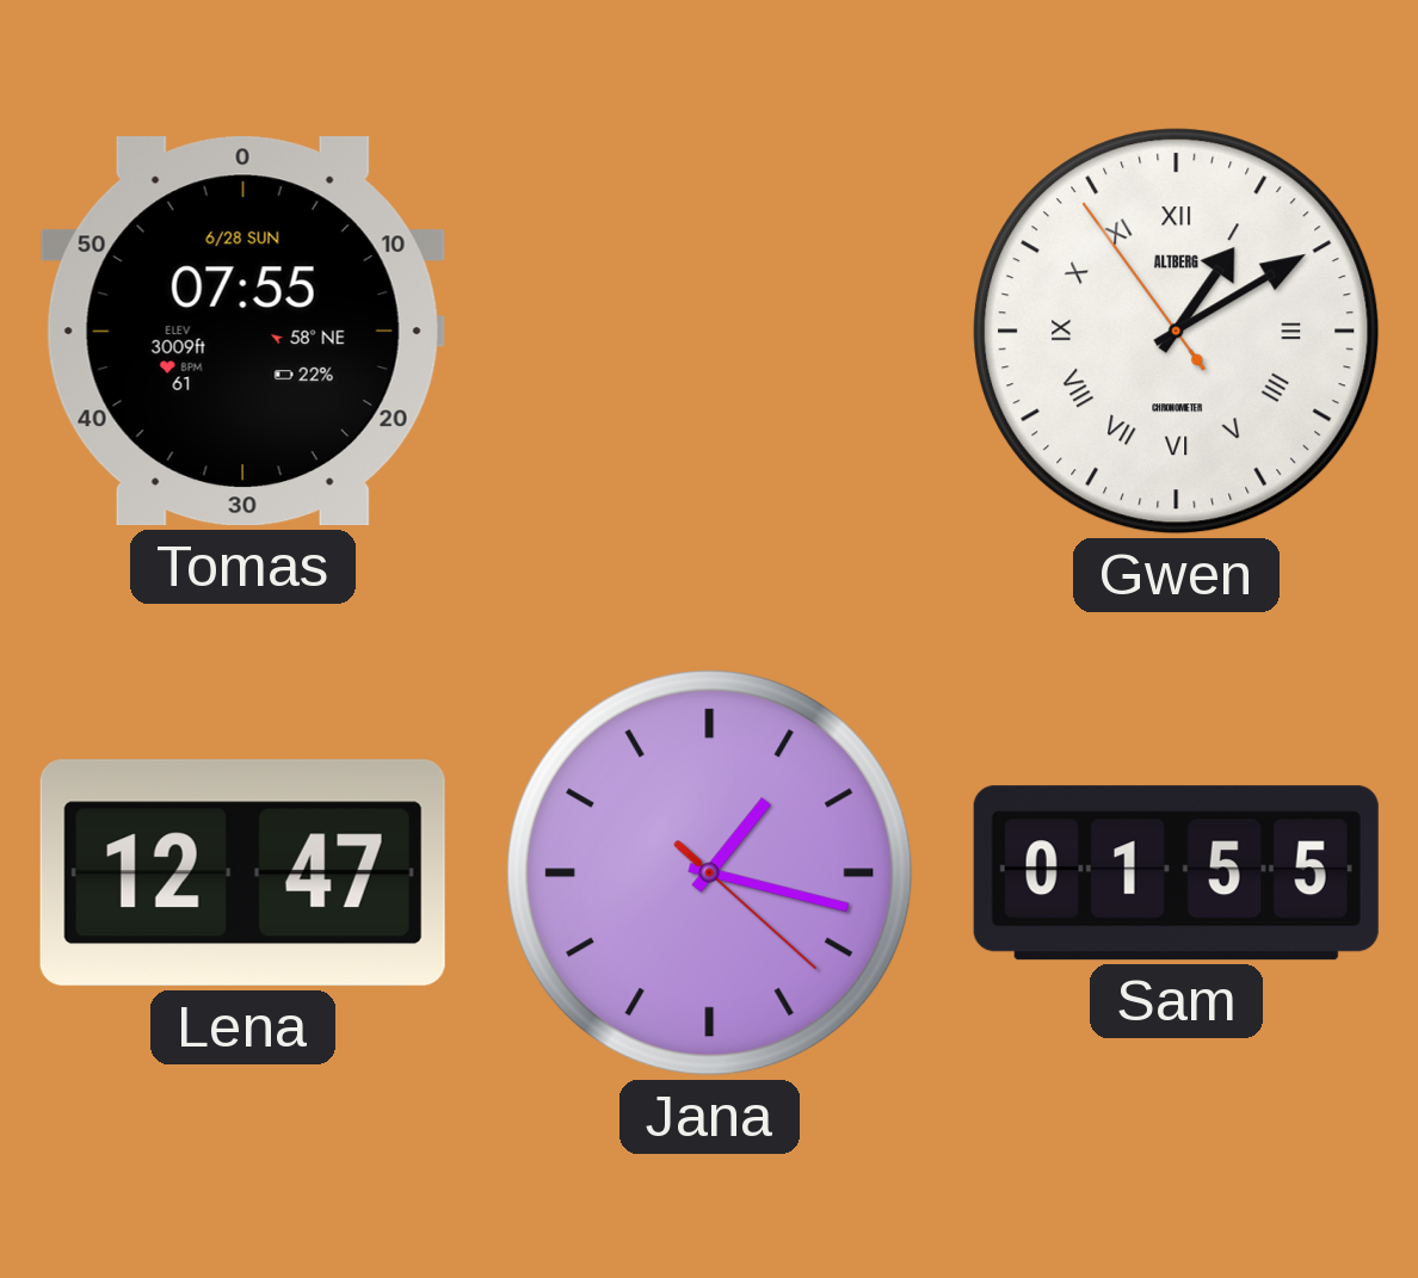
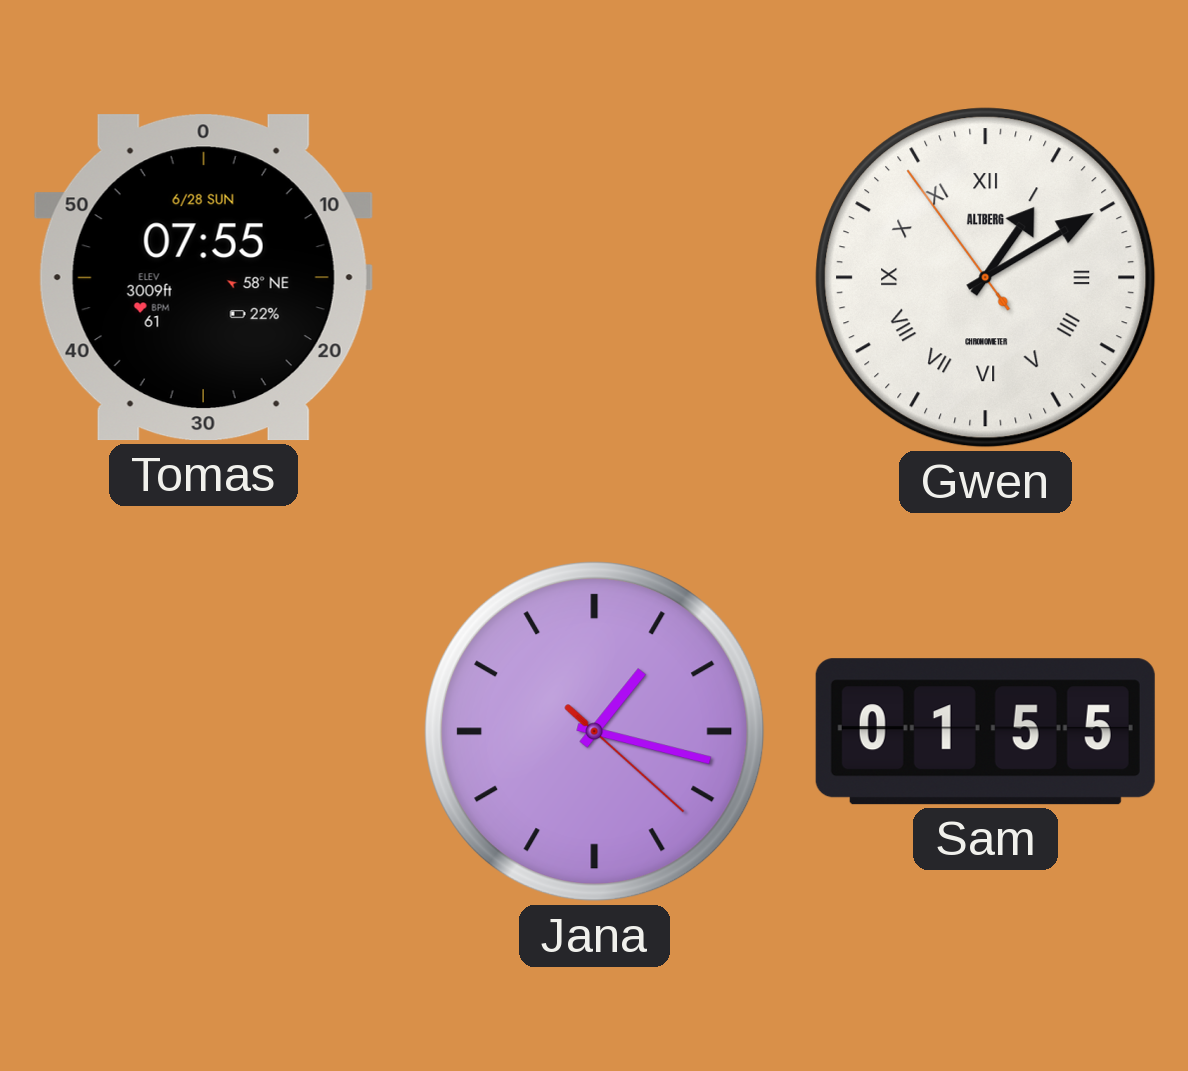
Lena: 12:47 -> none
